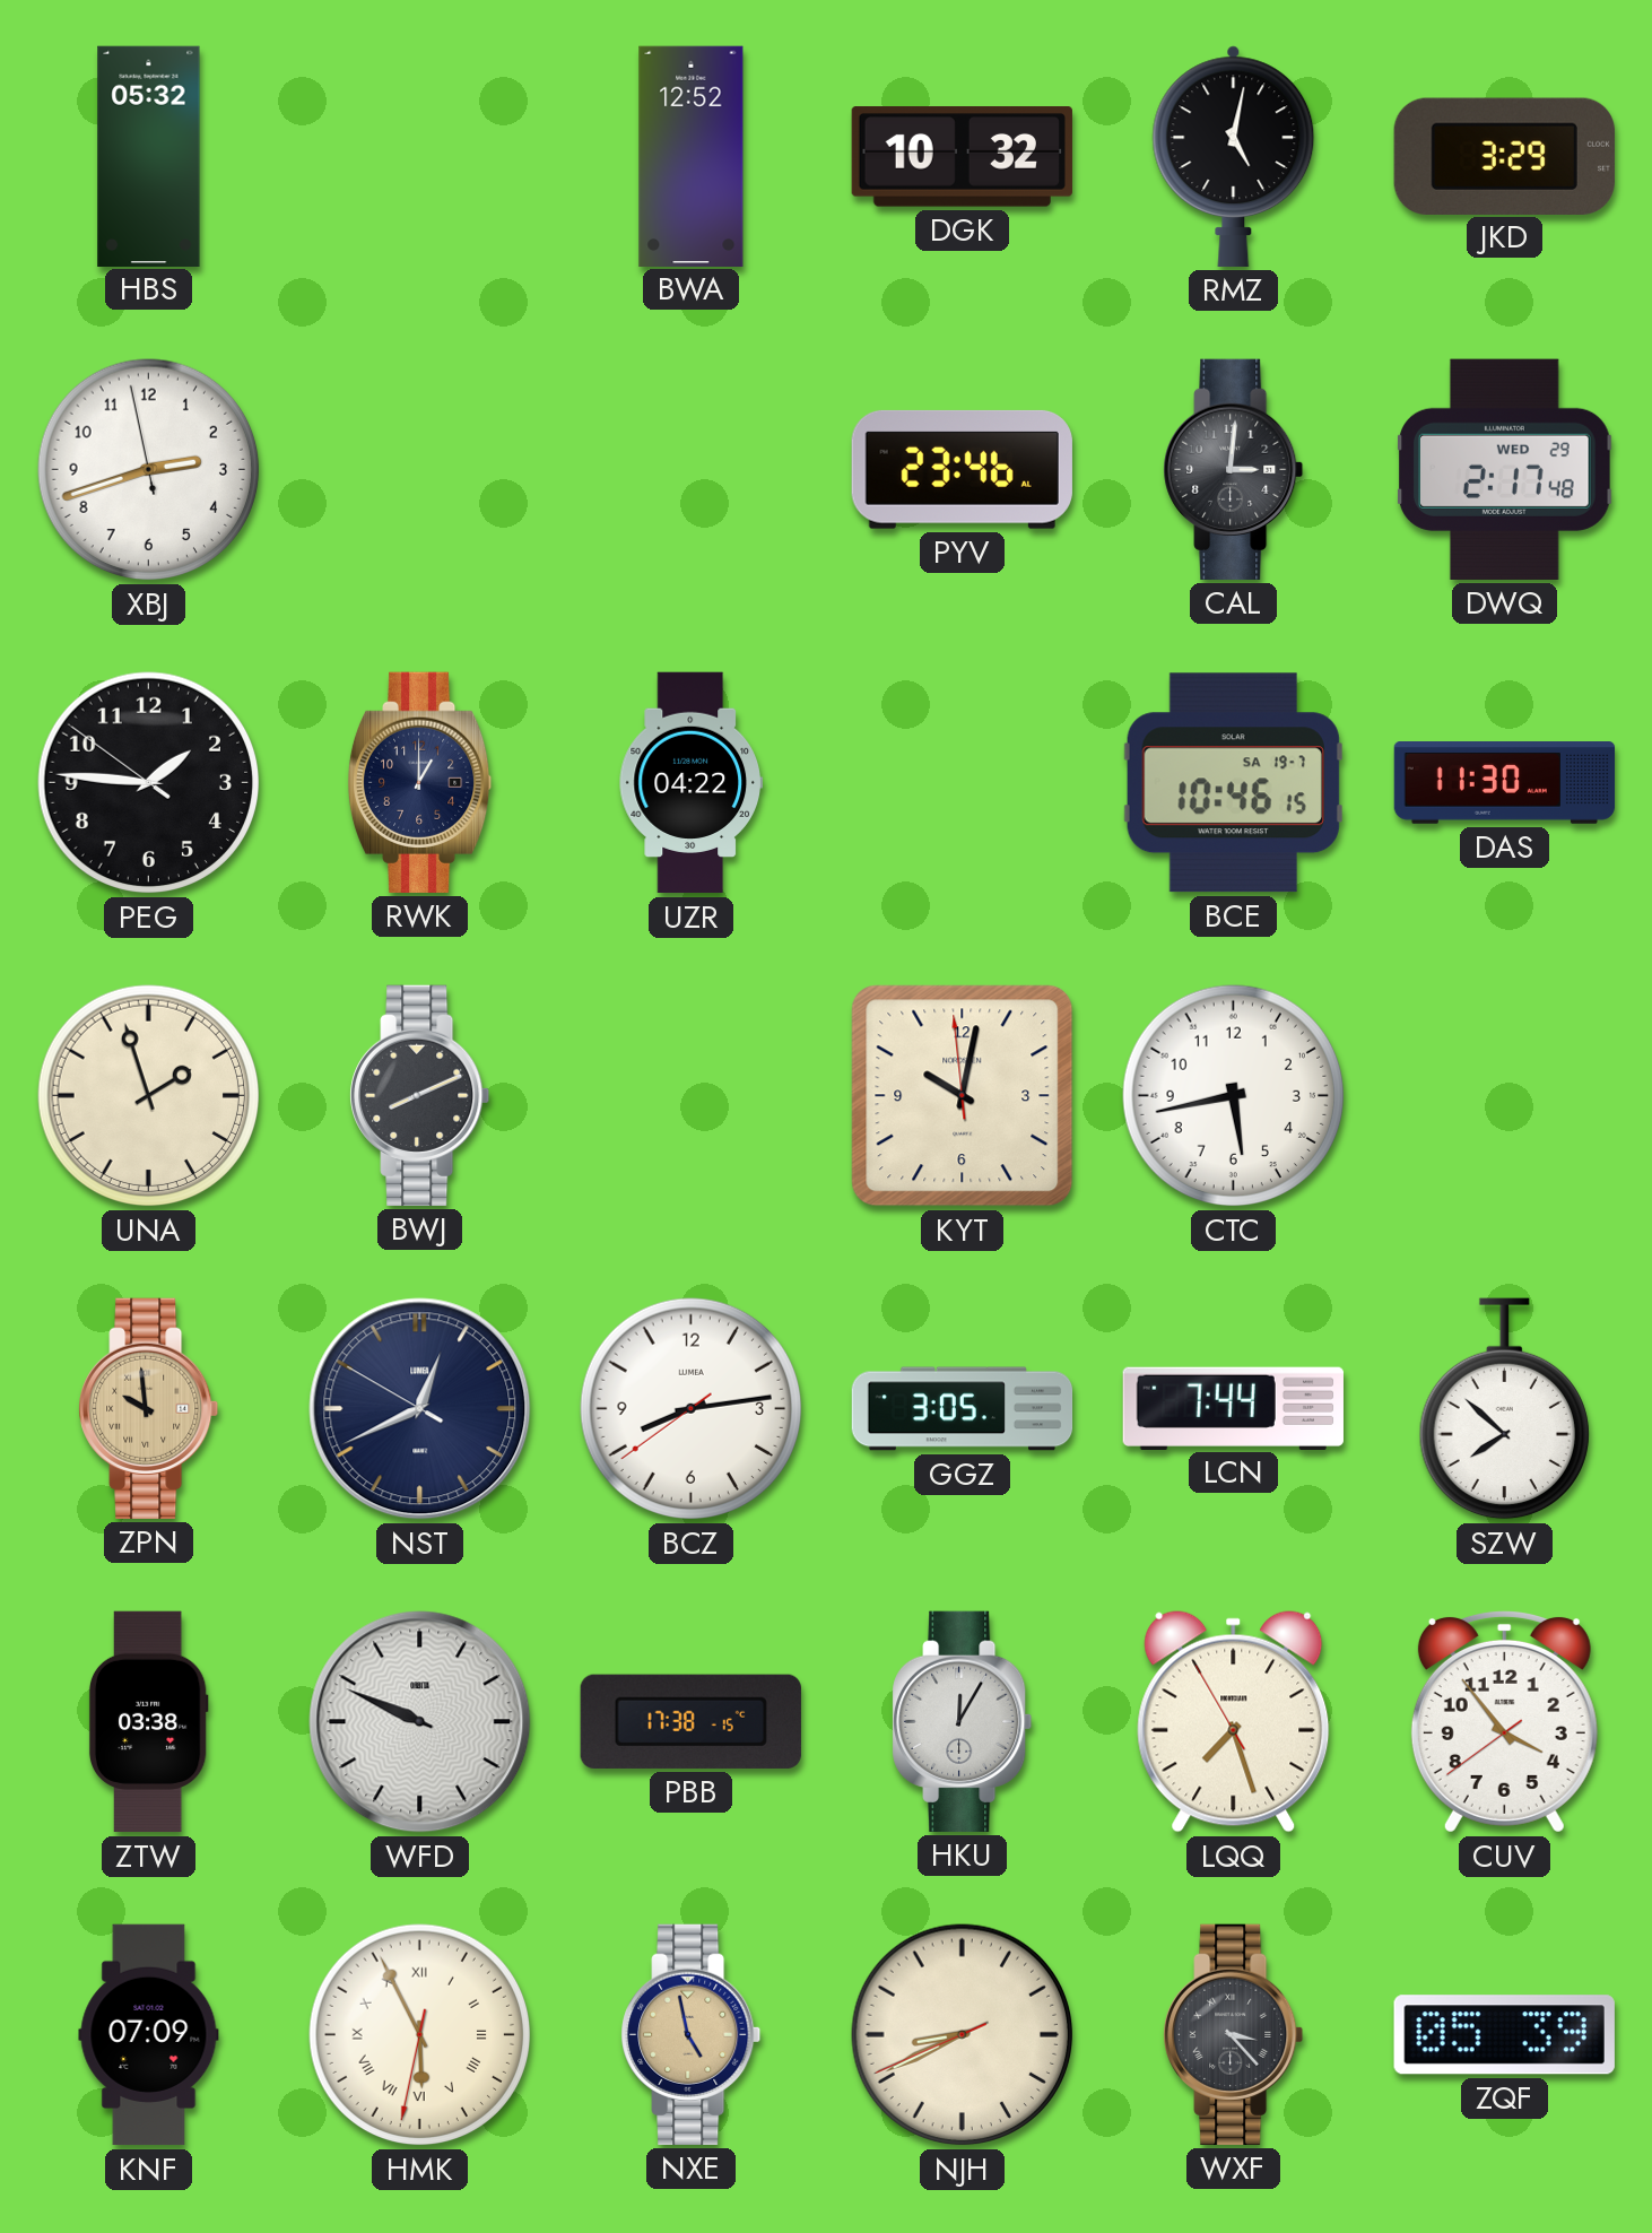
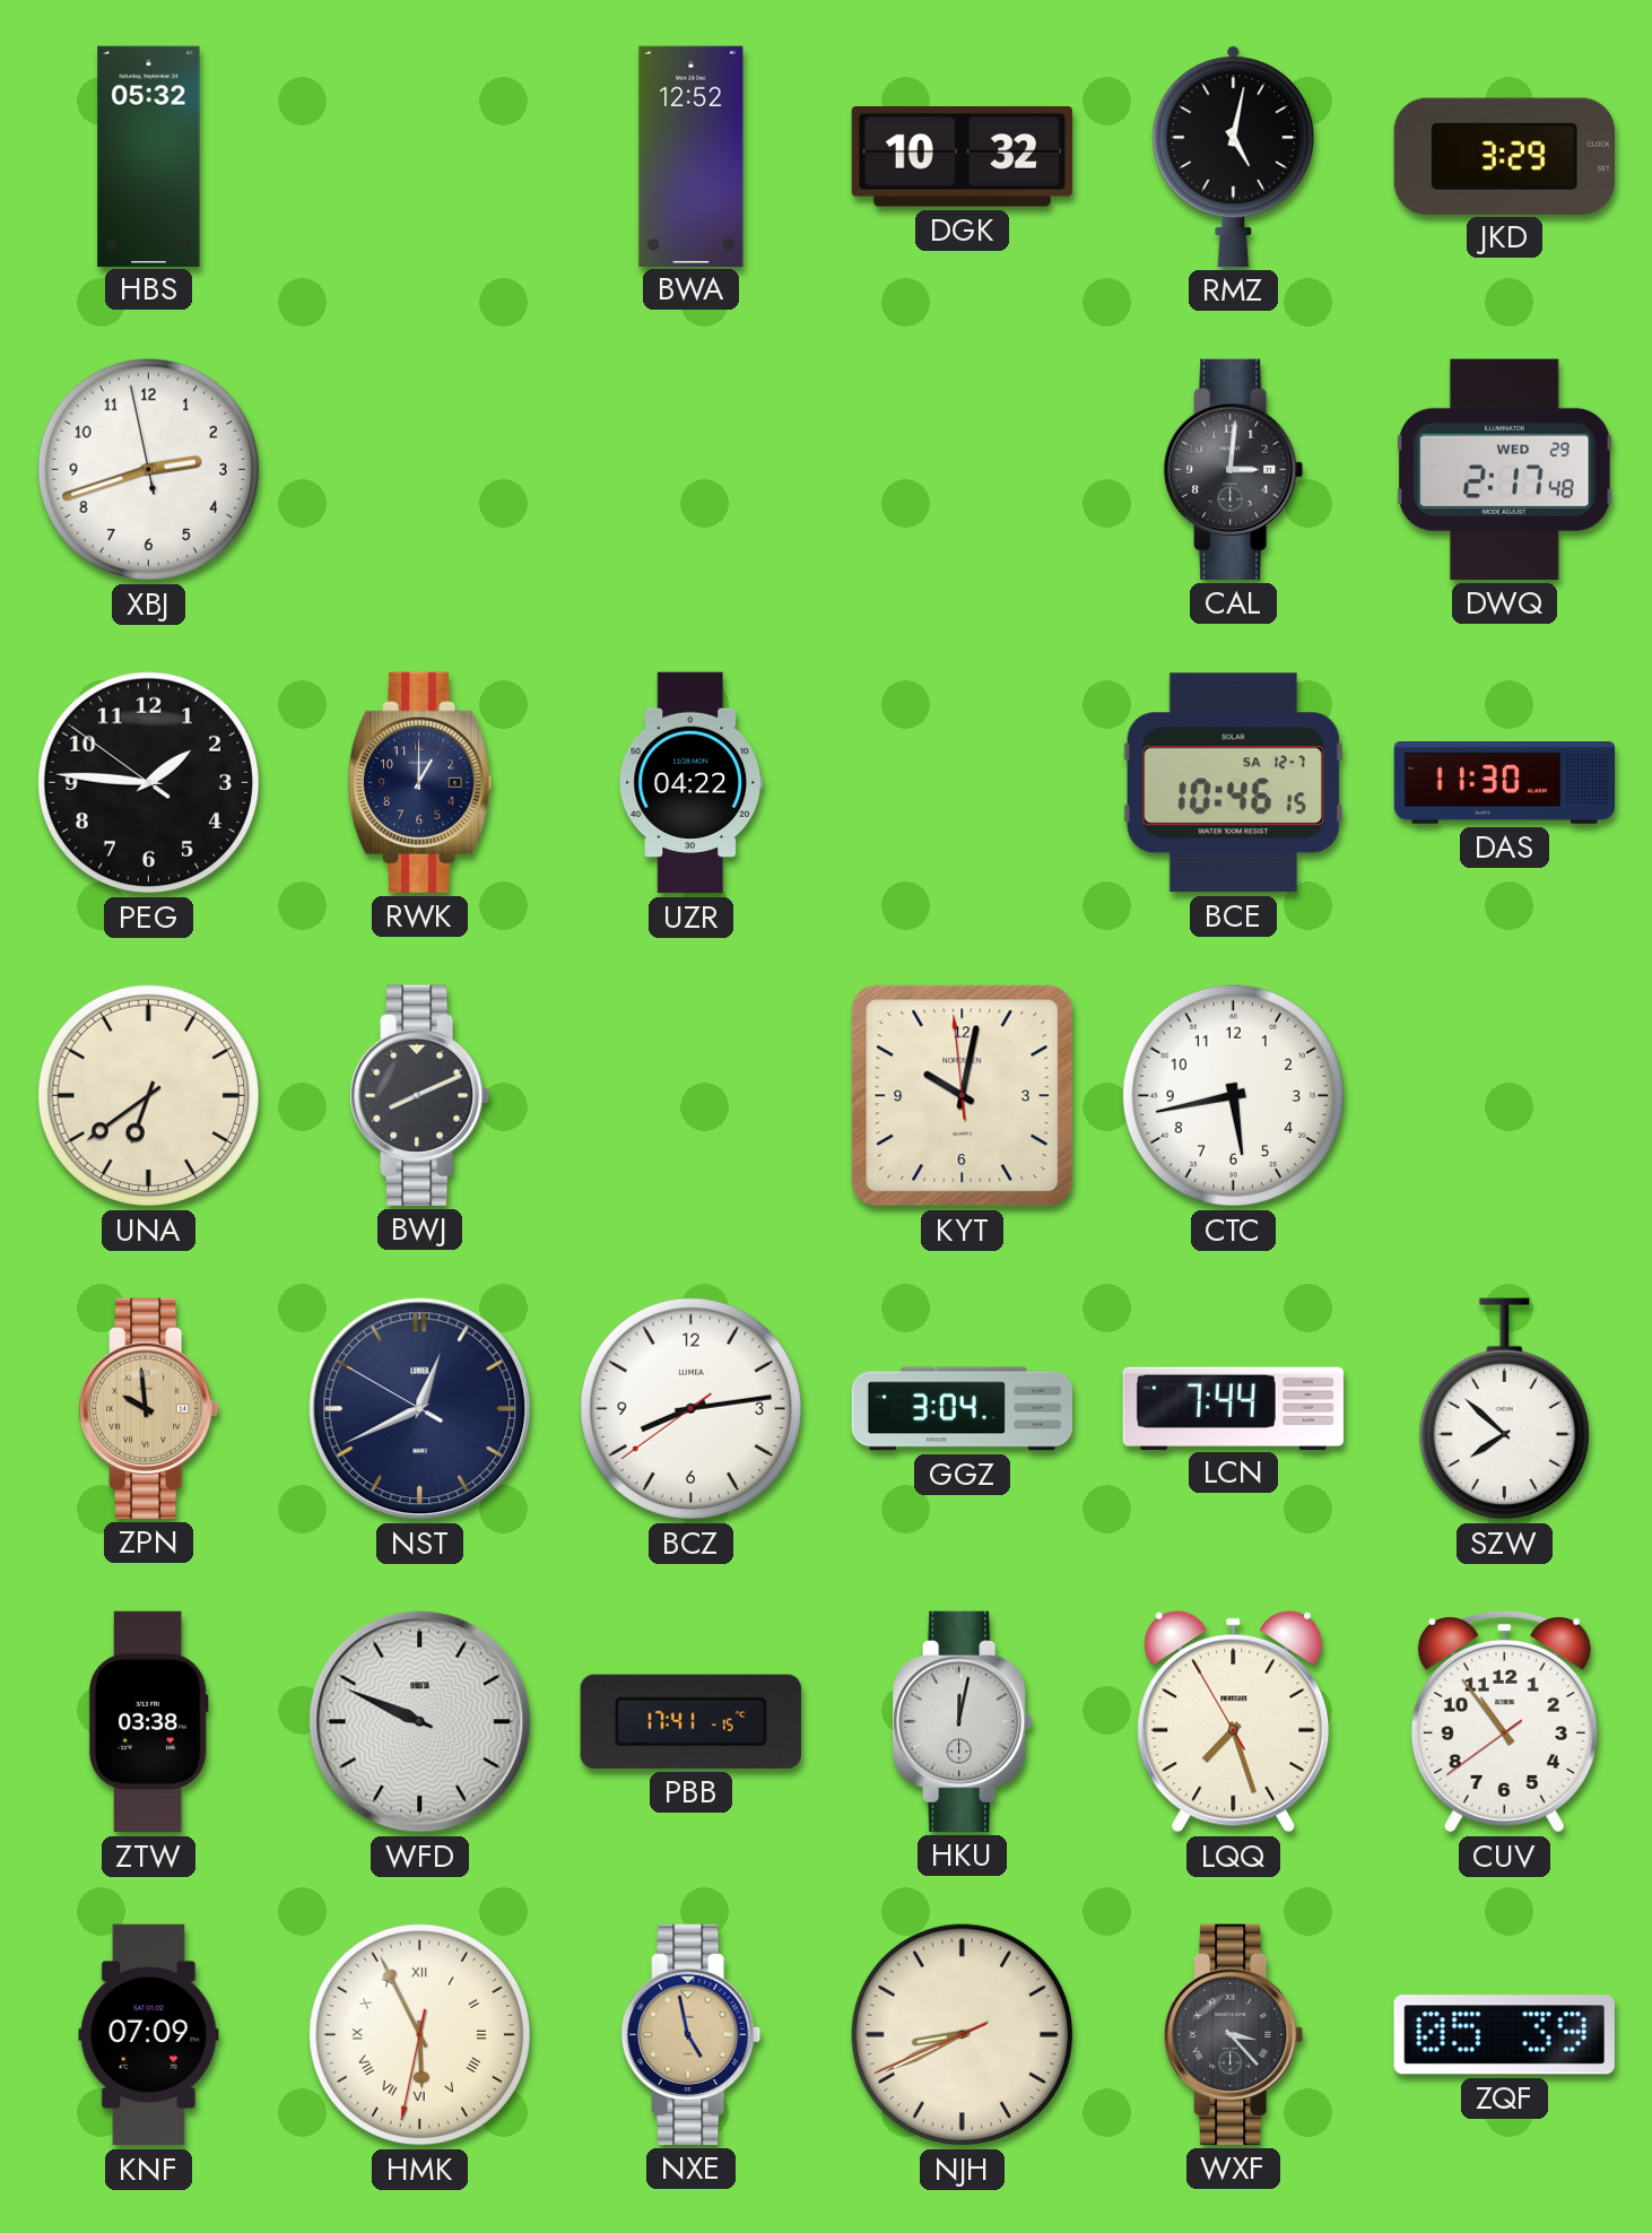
PYV: 23:46 -> none
BCE date: SA 19-7 -> SA 12-7
UNA: 1:57 -> 6:39
GGZ: 3:05 -> 3:04
PBB: 17:38 -> 17:41
HKU: 12:05 -> 12:02
CUV: 3:53 -> 10:53
